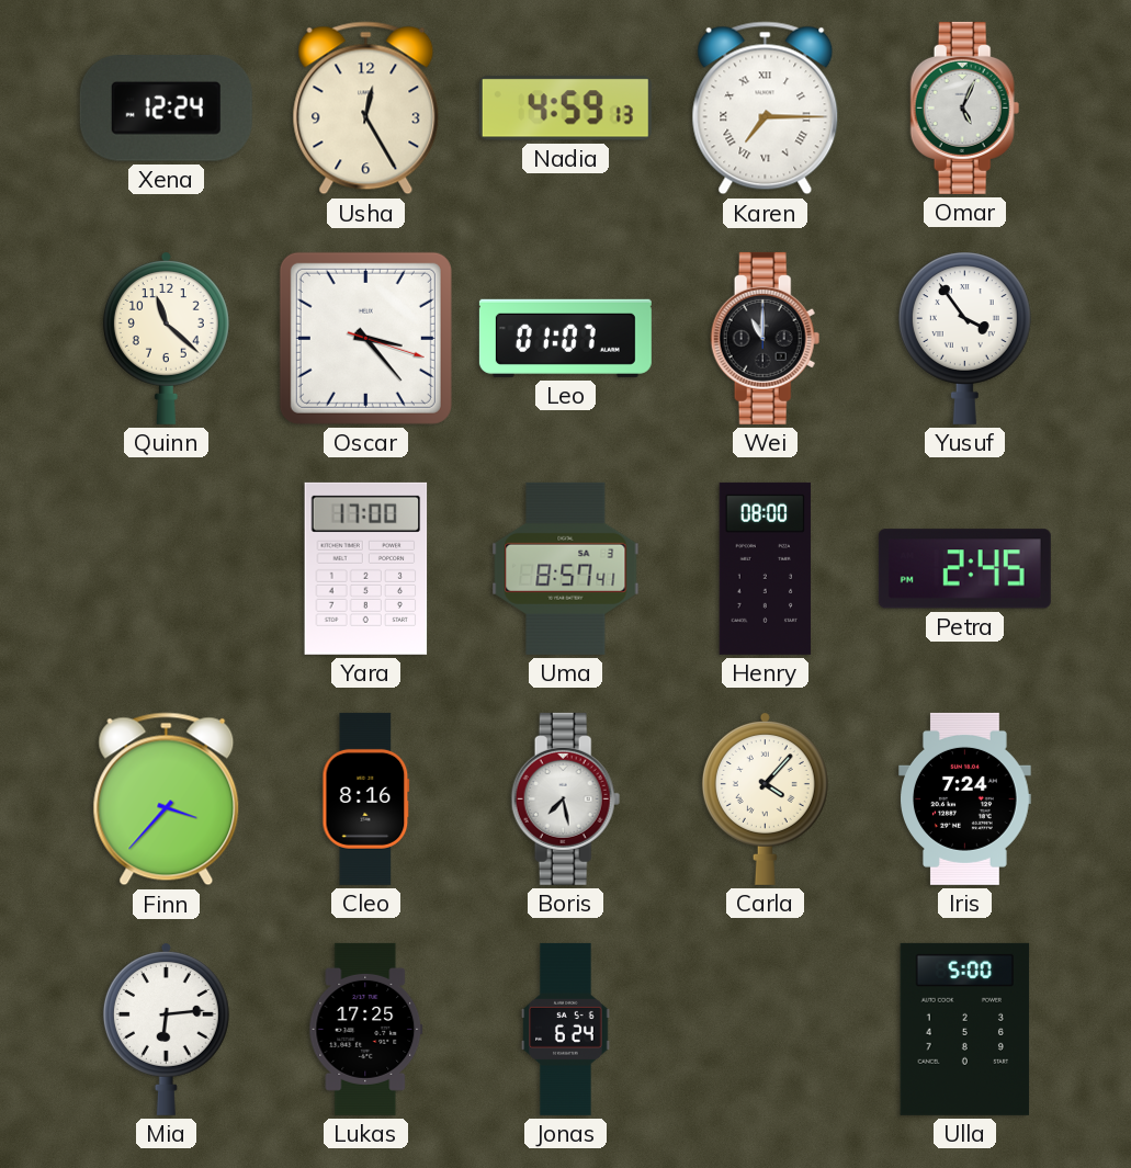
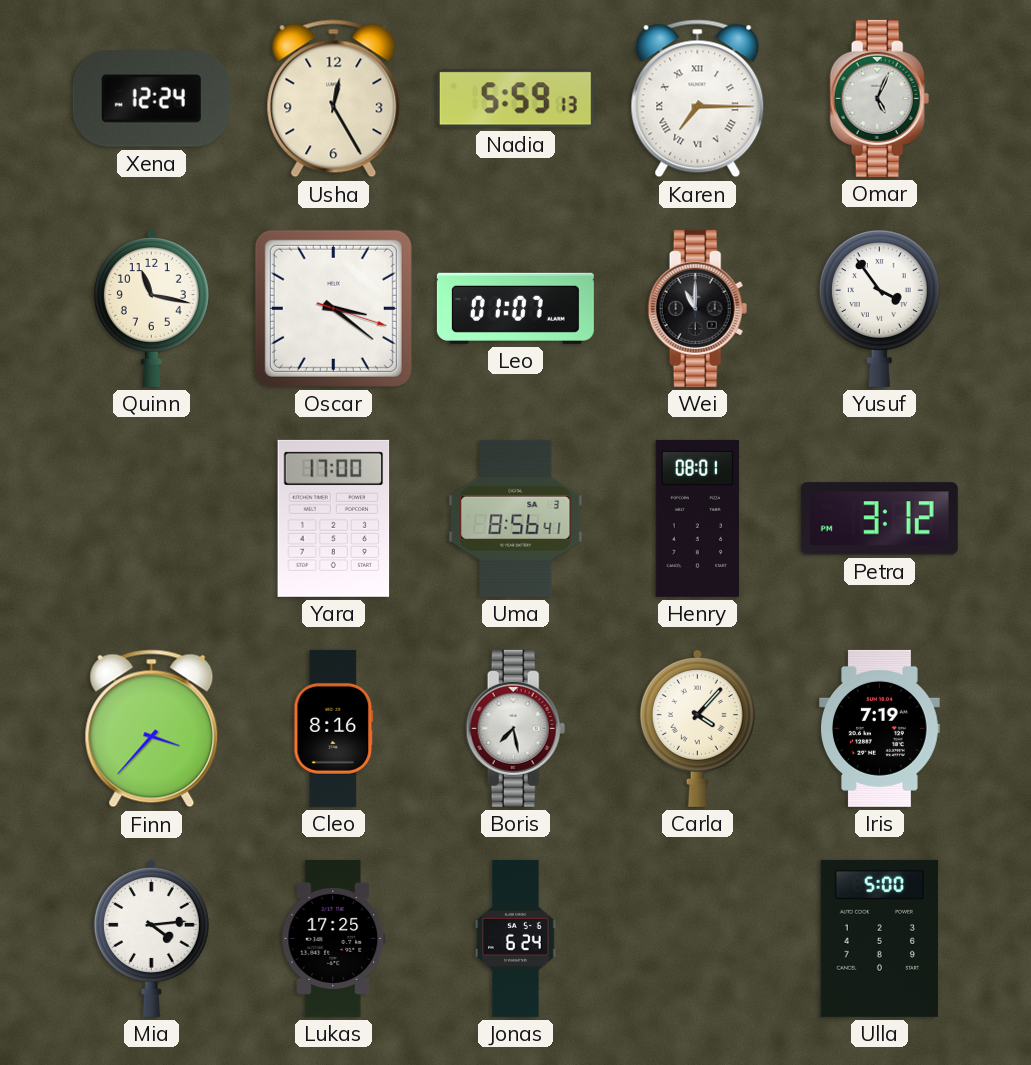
Nadia: 4:59 -> 5:59
Quinn: 11:22 -> 11:17
Oscar: 3:23 -> 3:21
Uma: 8:57 -> 8:56
Henry: 08:00 -> 08:01
Petra: 2:45 -> 3:12
Iris: 7:24 -> 7:19
Mia: 6:14 -> 4:14
